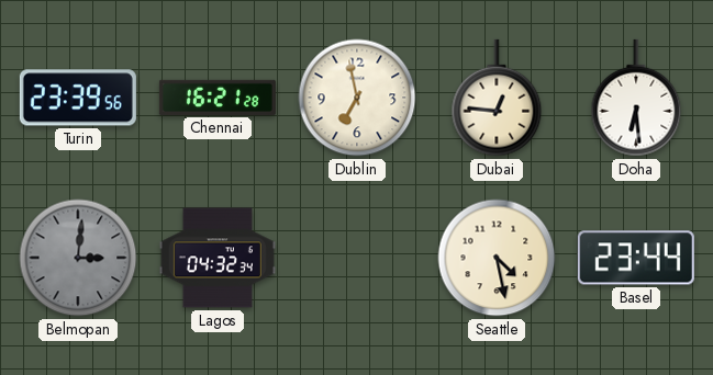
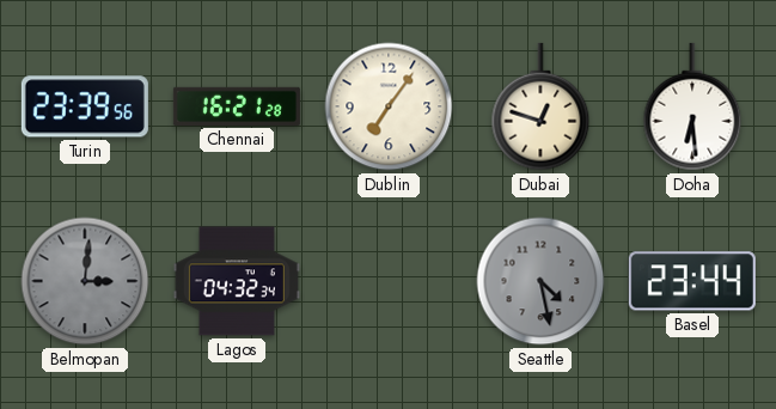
Dublin: 6:58 -> 7:06
Dubai: 12:46 -> 12:48
Seattle dial: cream -> grey
